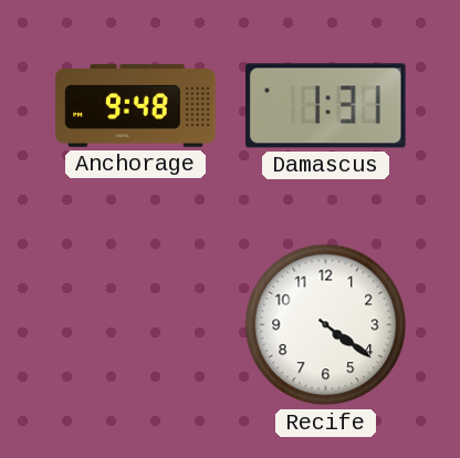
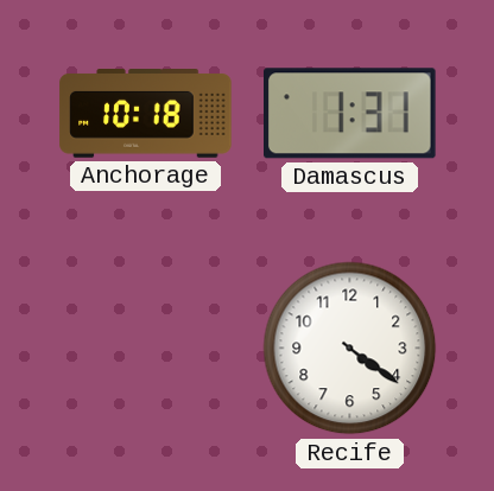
Anchorage: 9:48 -> 10:18
